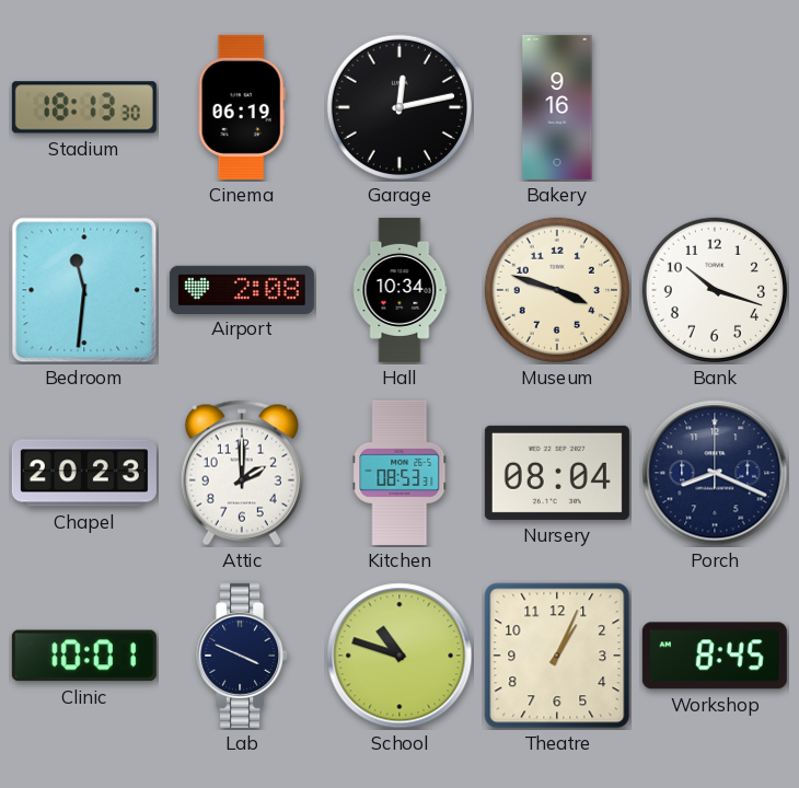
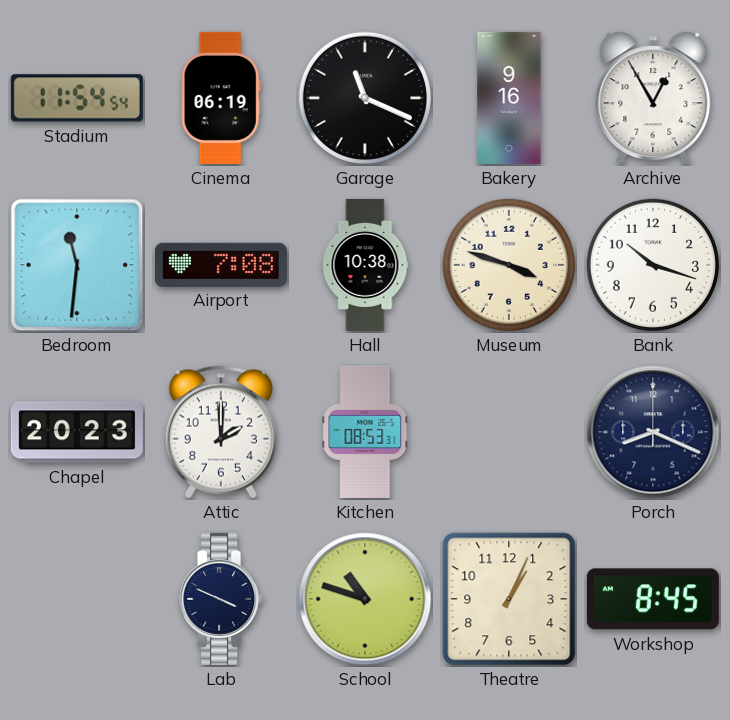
Stadium: 18:13 -> 11:54
Garage: 12:13 -> 11:19
Archive: none -> 12:55
Airport: 2:08 -> 7:08
Hall: 10:34 -> 10:38
Nursery: 08:04 -> none
Clinic: 10:01 -> none
